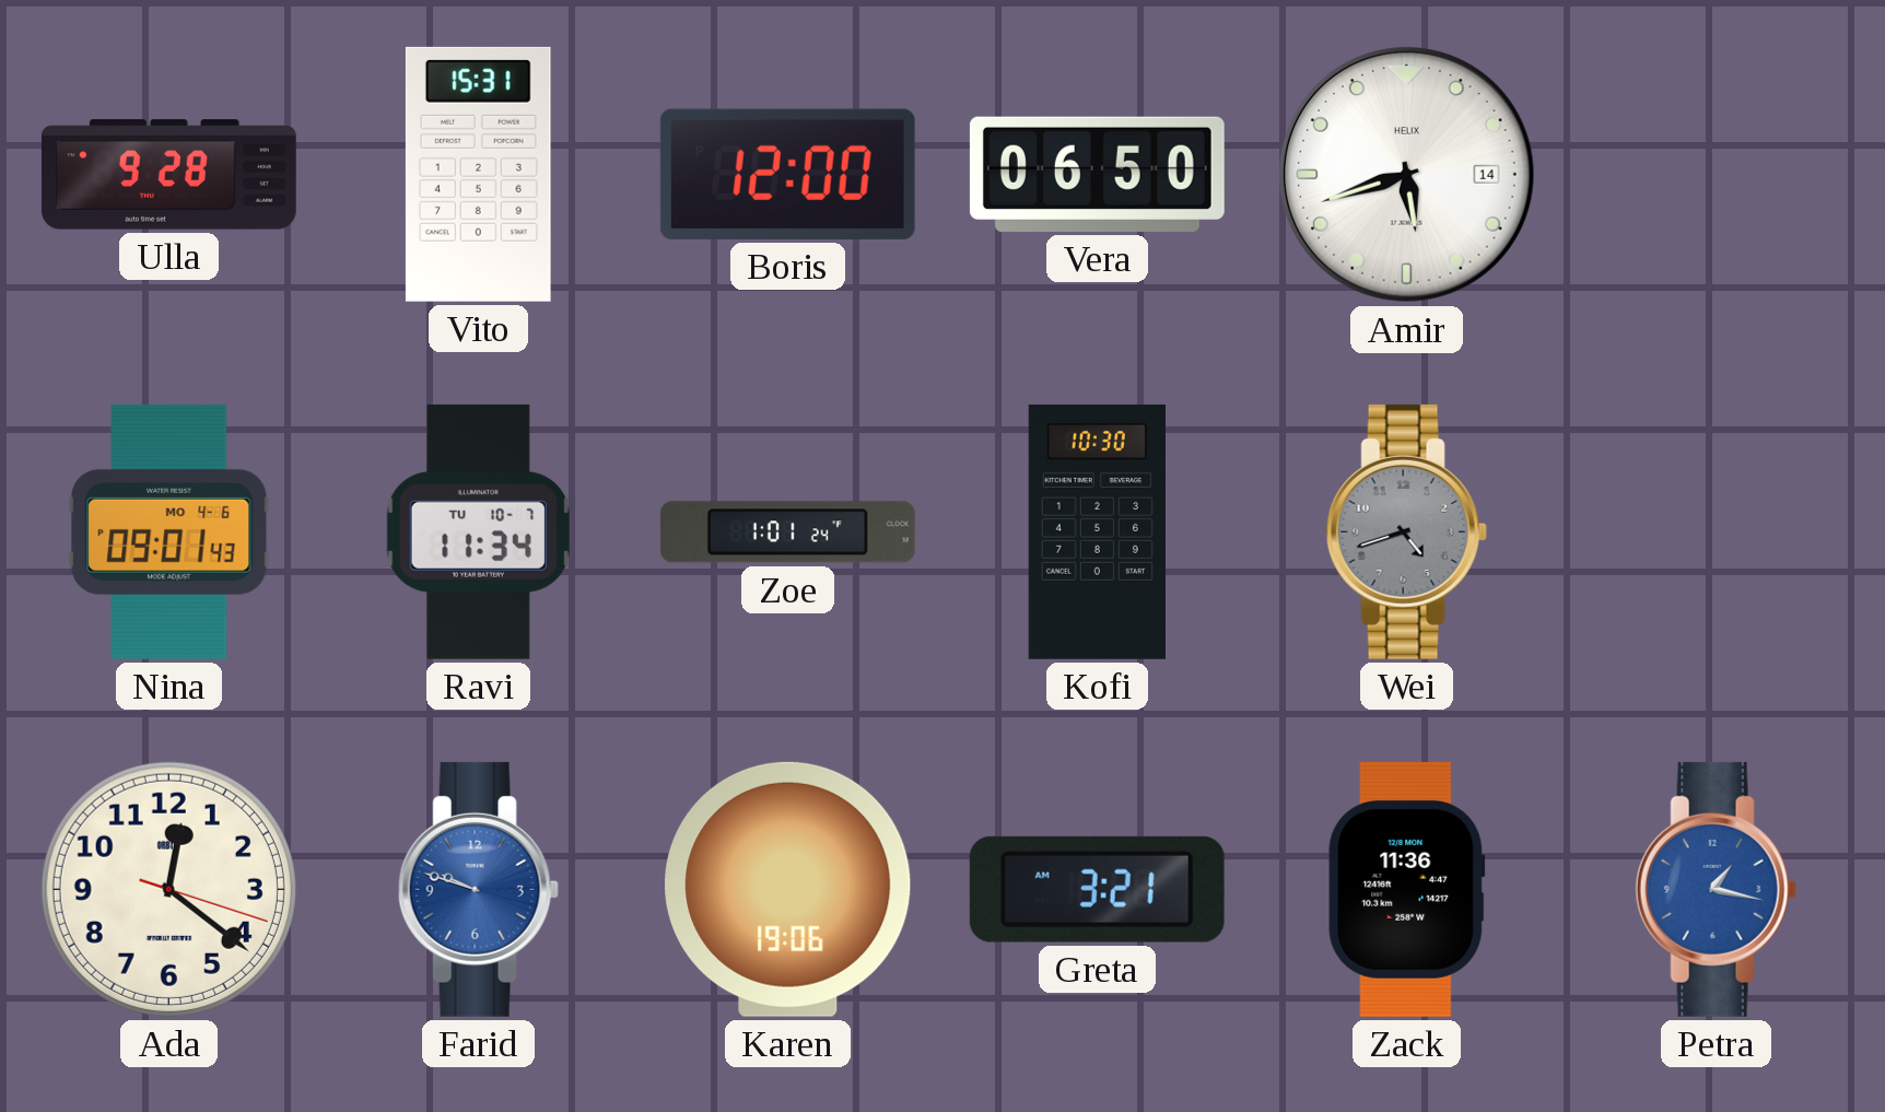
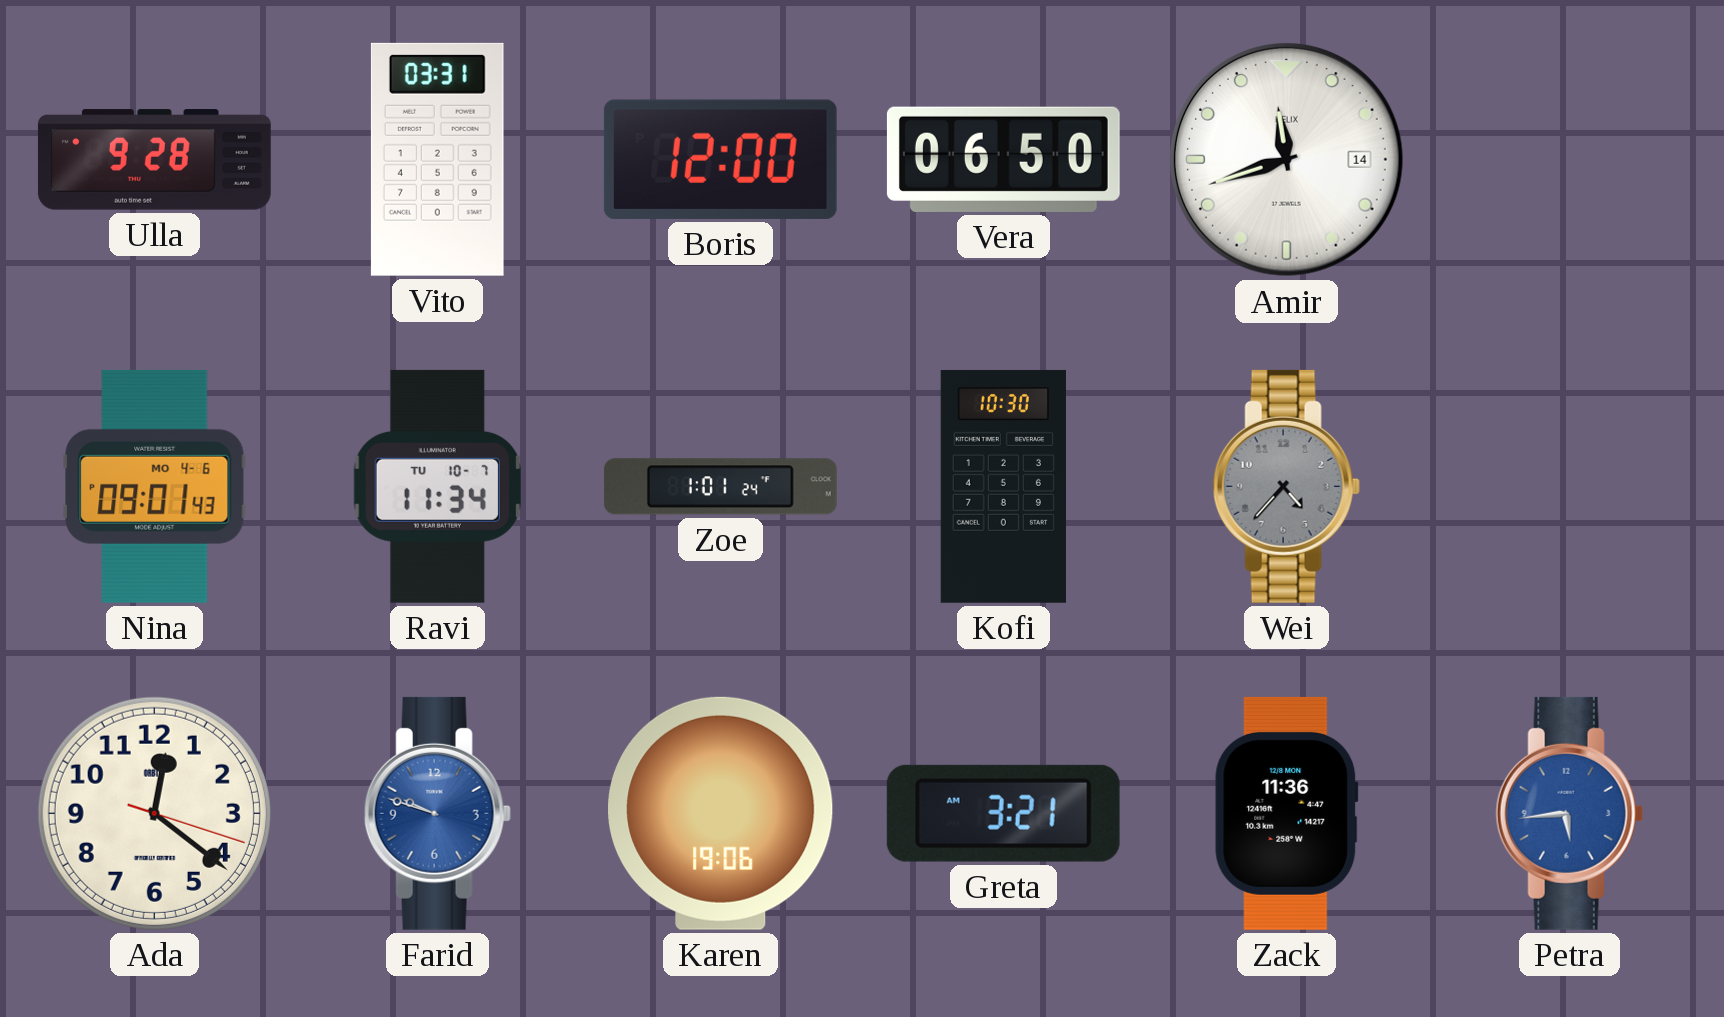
Vito: 15:31 -> 03:31
Amir: 5:42 -> 11:42
Wei: 4:42 -> 4:37
Petra: 1:17 -> 5:44
